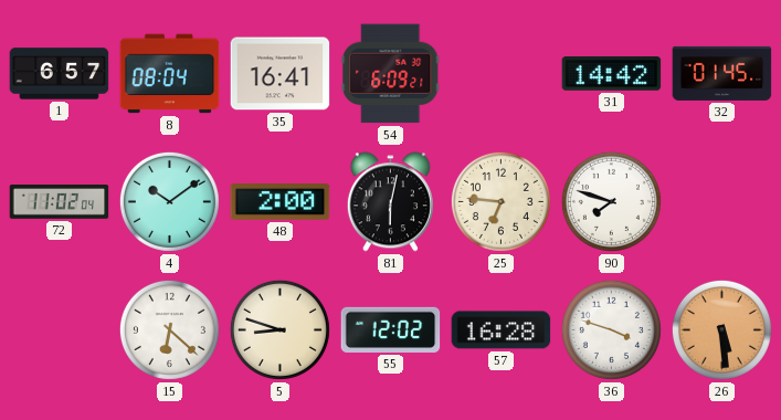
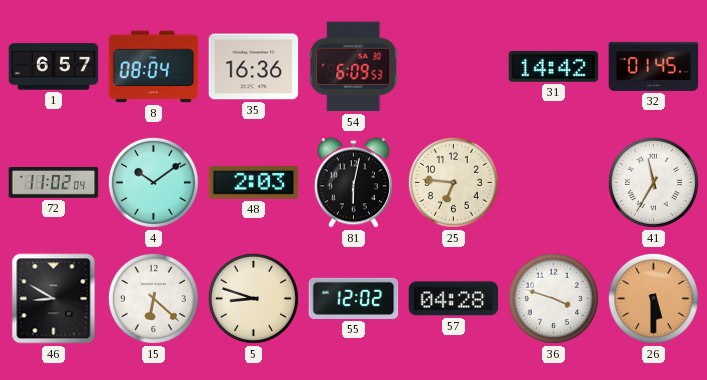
35: 16:41 -> 16:36
54: 6:09:21 -> 6:09:53
48: 2:00 -> 2:03
90: 7:48 -> none
41: none -> 11:35
46: none -> 8:50
57: 16:28 -> 04:28
26: 5:29 -> 5:30
